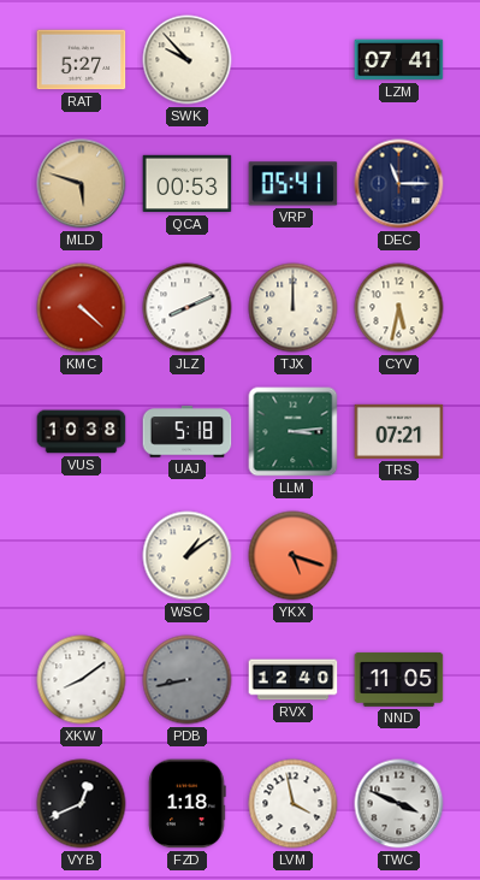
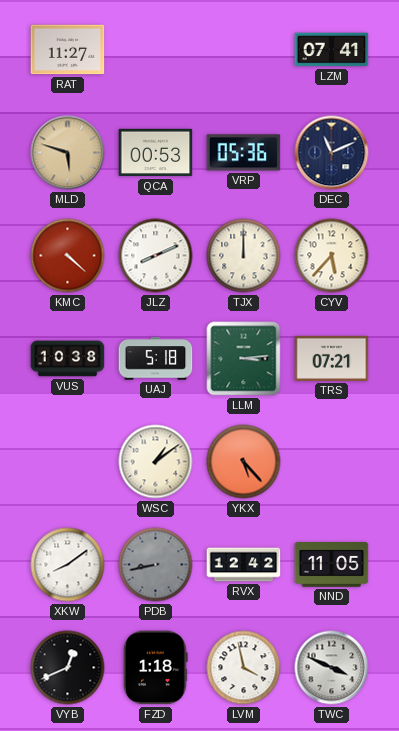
RAT: 5:27 -> 11:27
SWK: 9:53 -> none
VRP: 05:41 -> 05:36
DEC: 11:15 -> 11:11
CYV: 5:32 -> 5:37
YKX: 5:18 -> 5:23
RVX: 12:40 -> 12:42
